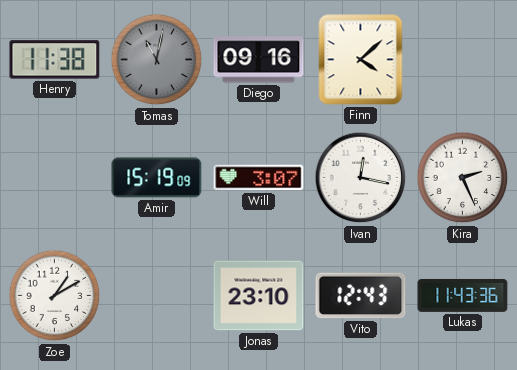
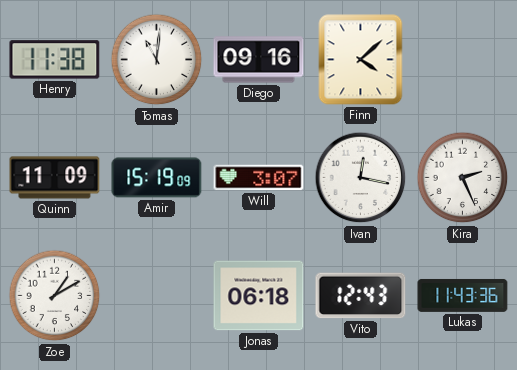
Tomas: 11:02 -> 11:01
Tomas dial: grey -> white
Quinn: none -> 11:09
Jonas: 23:10 -> 06:18
